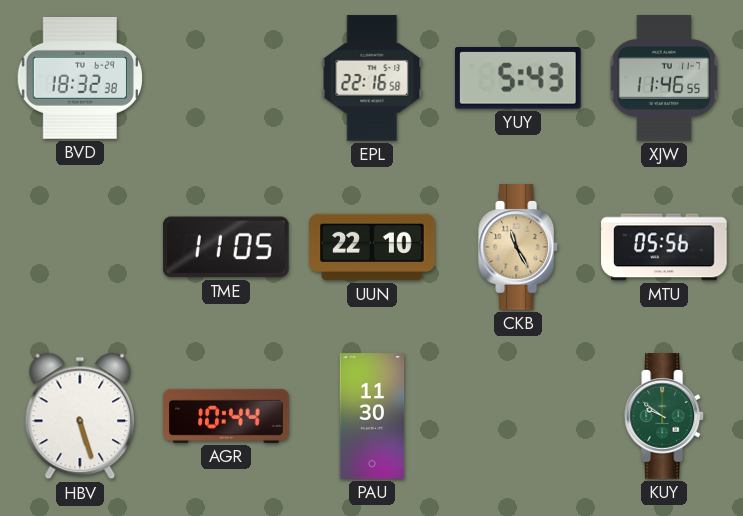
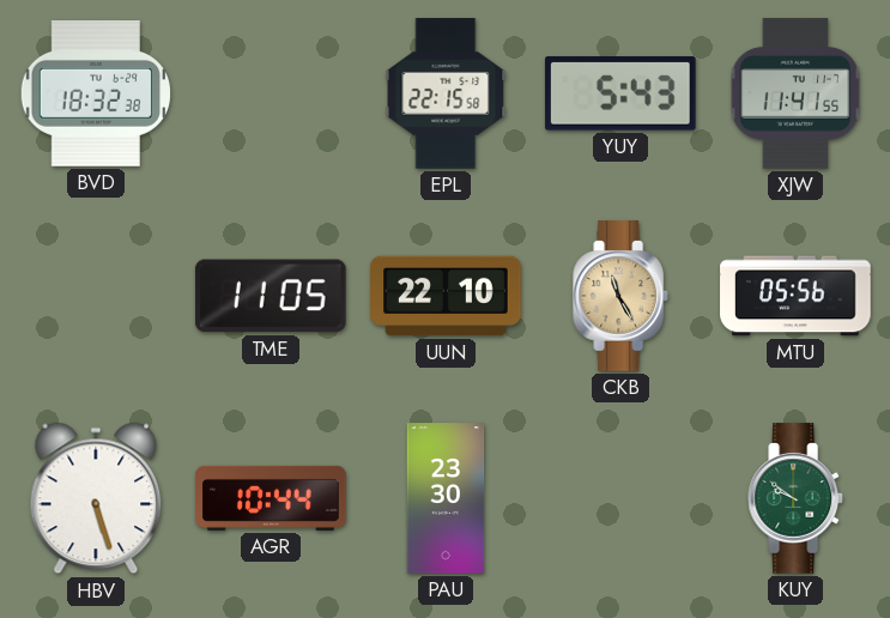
EPL: 22:16 -> 22:15
XJW: 11:46 -> 11:41
PAU: 11:30 -> 23:30
